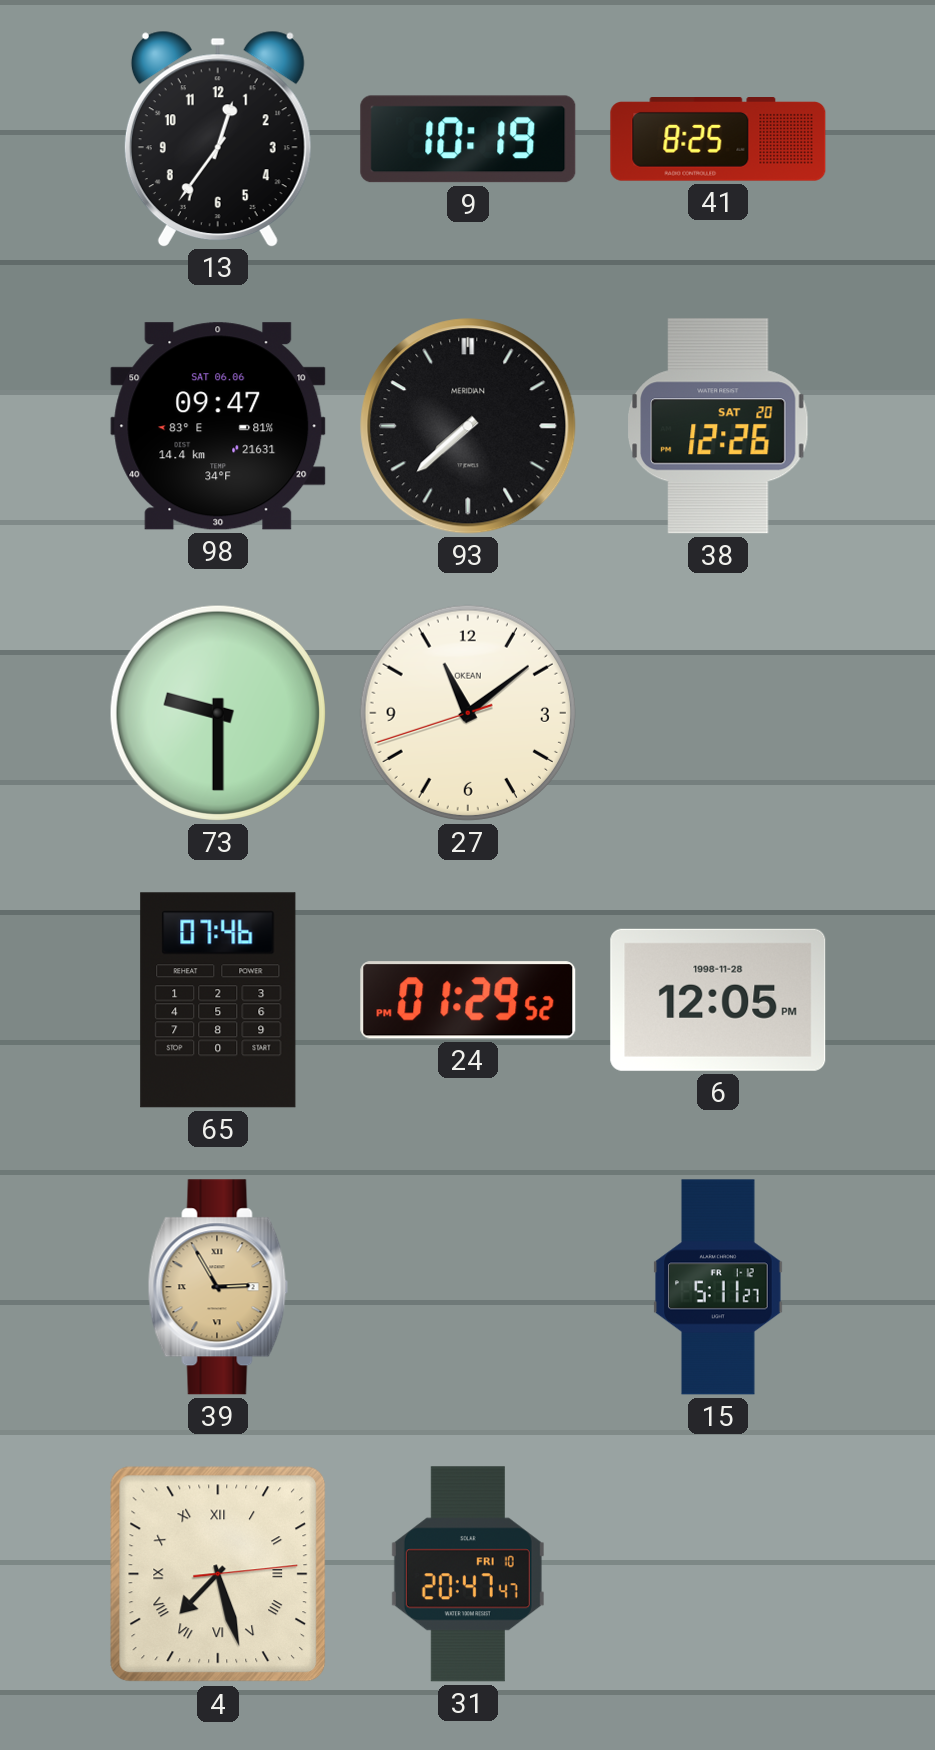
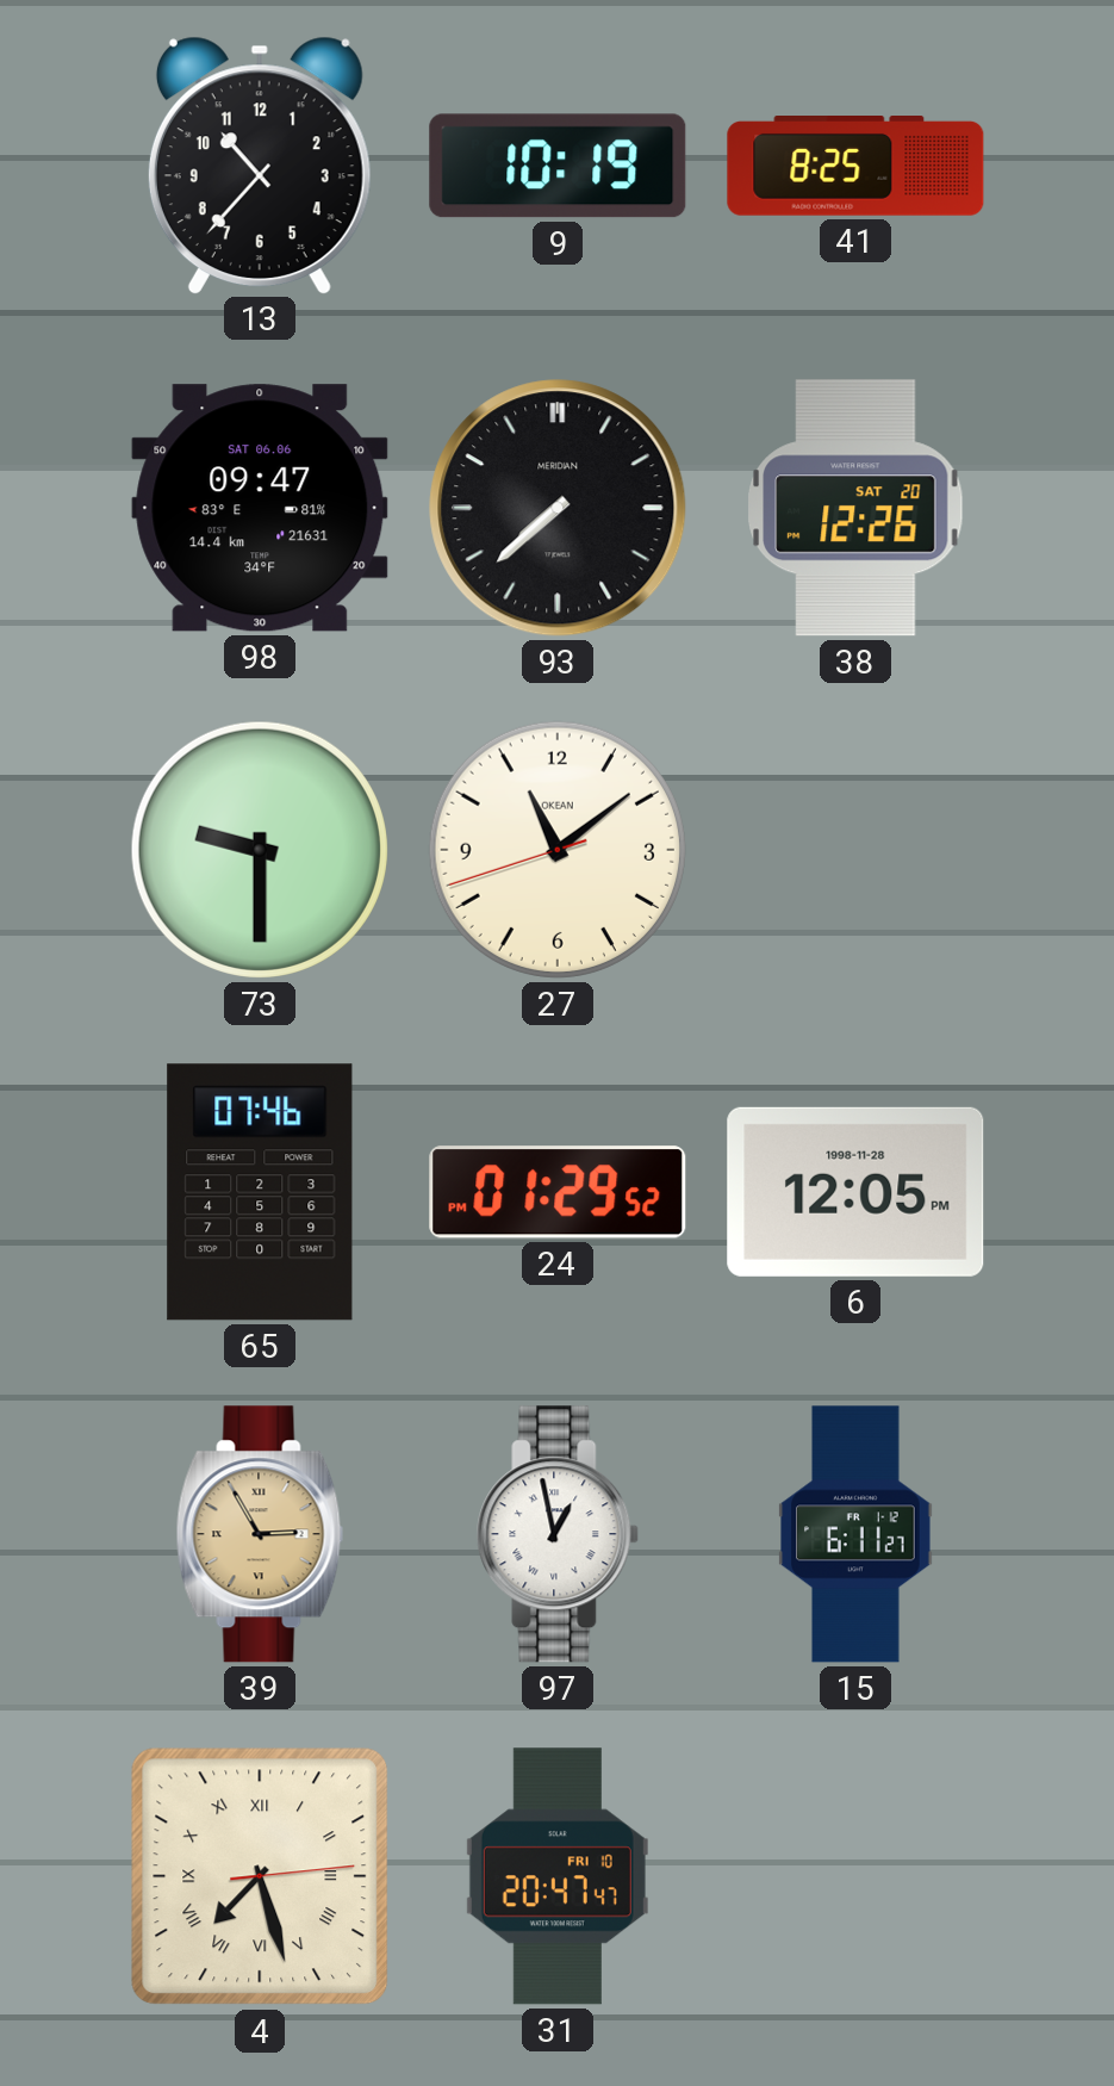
13: 12:36 -> 10:37
97: none -> 12:58
15: 5:11 -> 6:11
